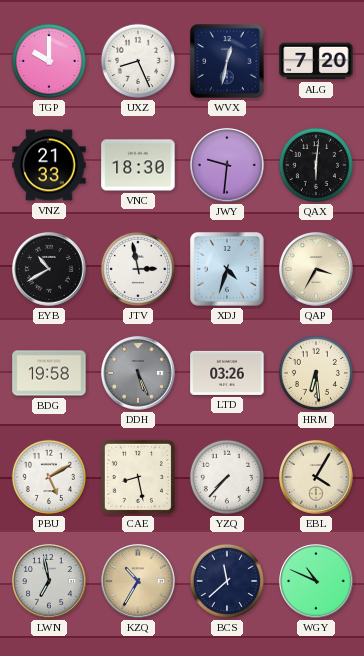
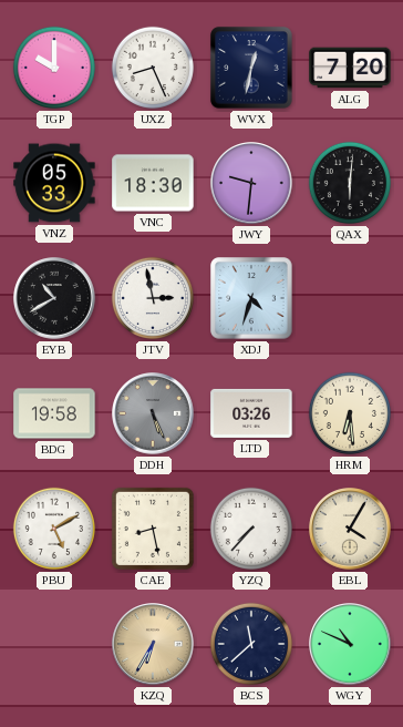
VNZ: 21:33 -> 05:33
QAP: 3:35 -> none
LWN: 6:58 -> none
KZQ: 10:35 -> 6:35
